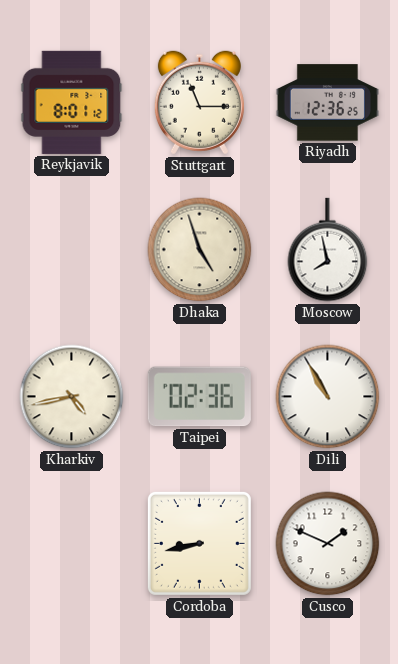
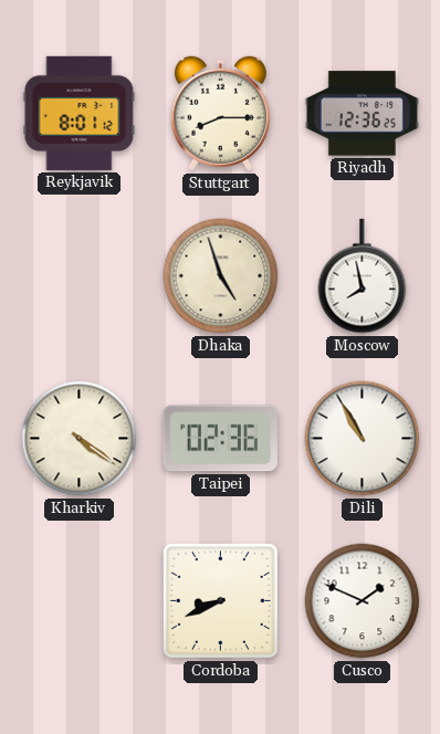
Stuttgart: 11:15 -> 8:15
Kharkiv: 4:43 -> 4:21
Cordoba: 8:43 -> 8:41
